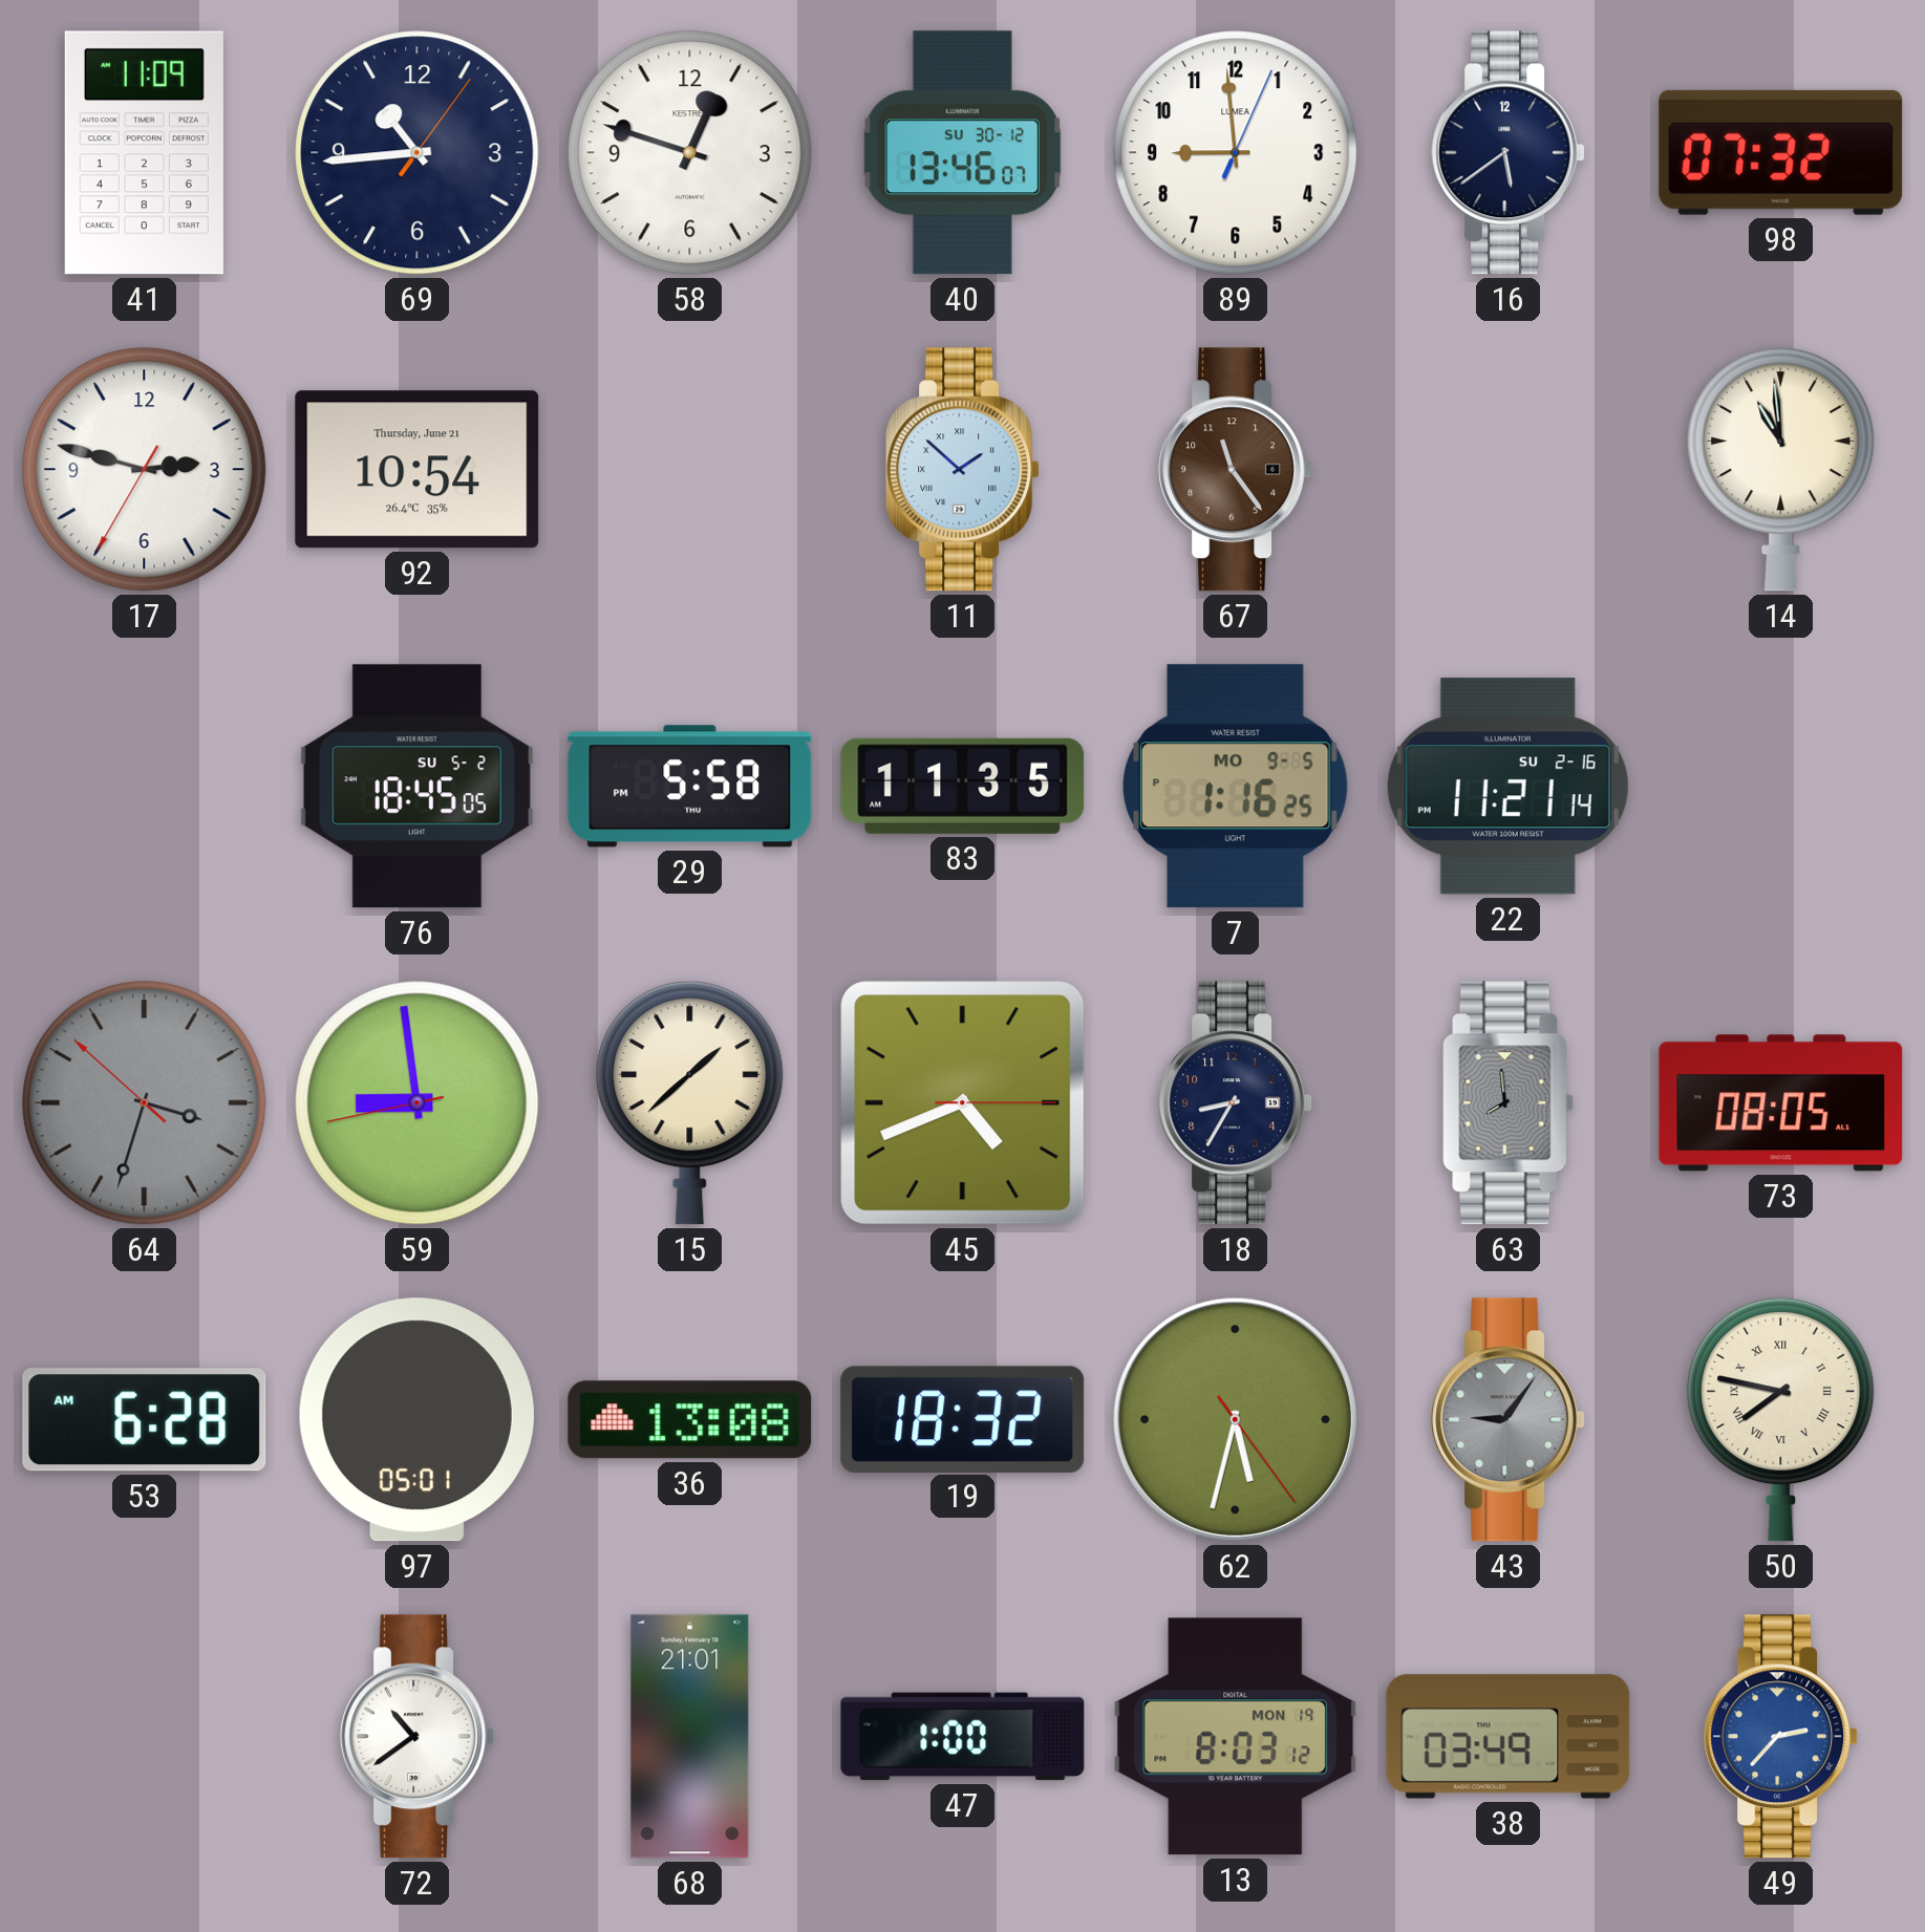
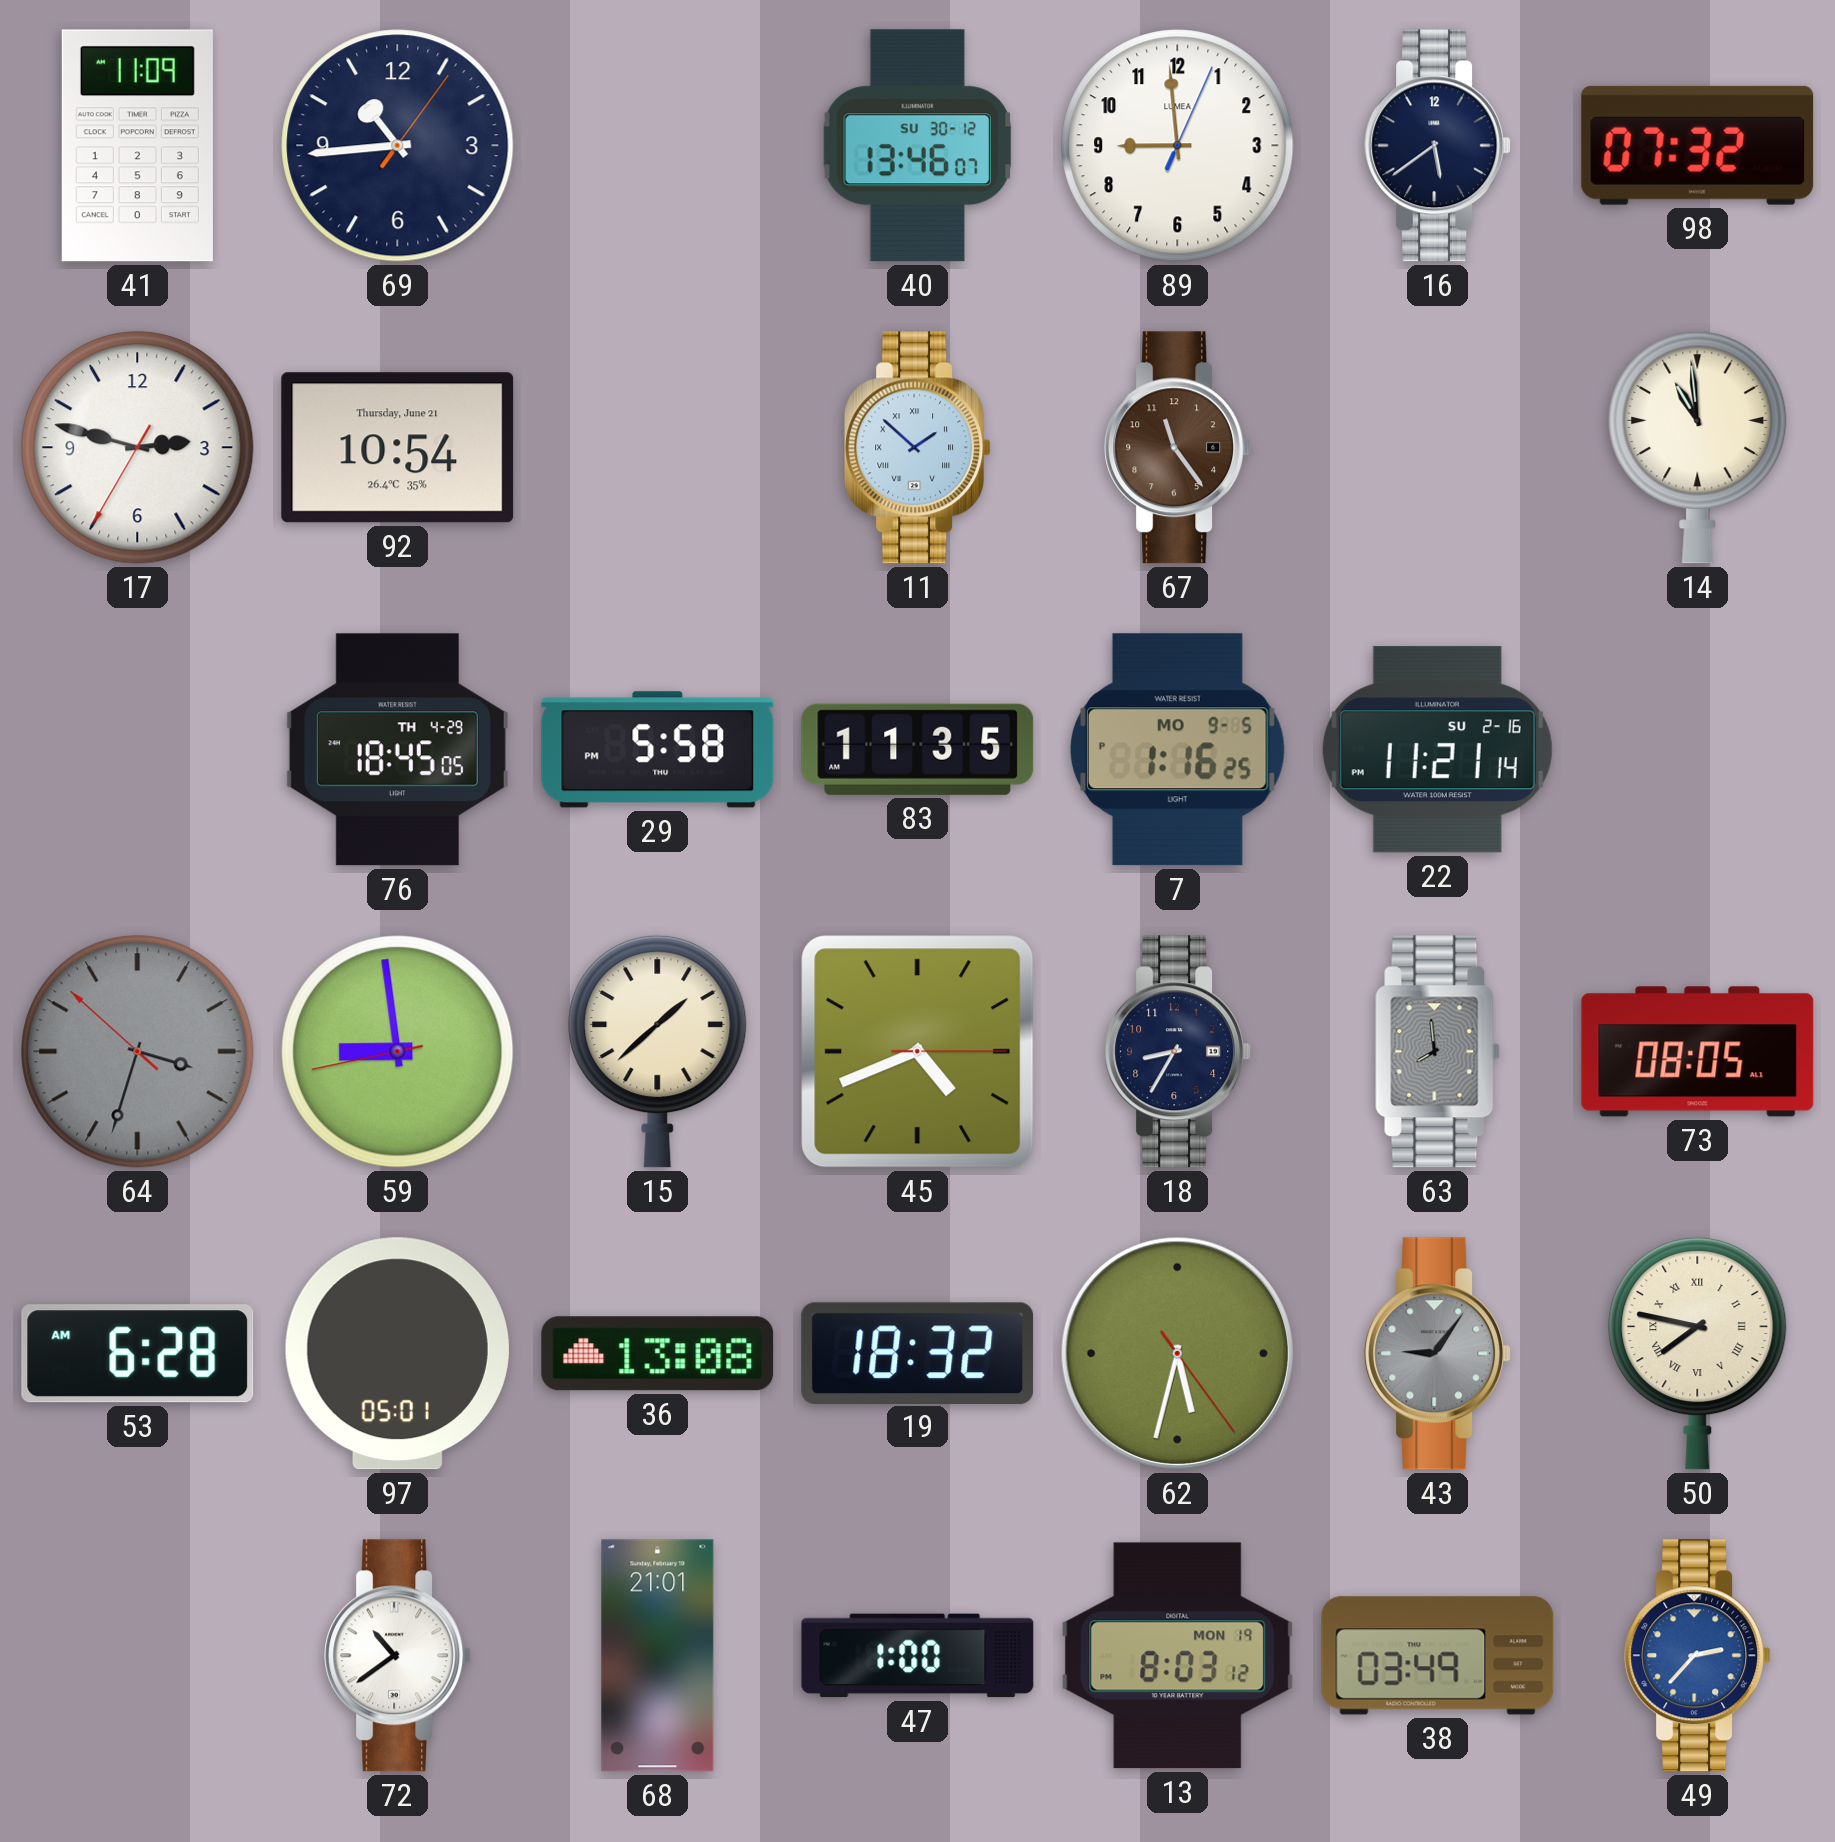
58: 12:48 -> none
76 date: SU 5-2 -> TH 4-29
